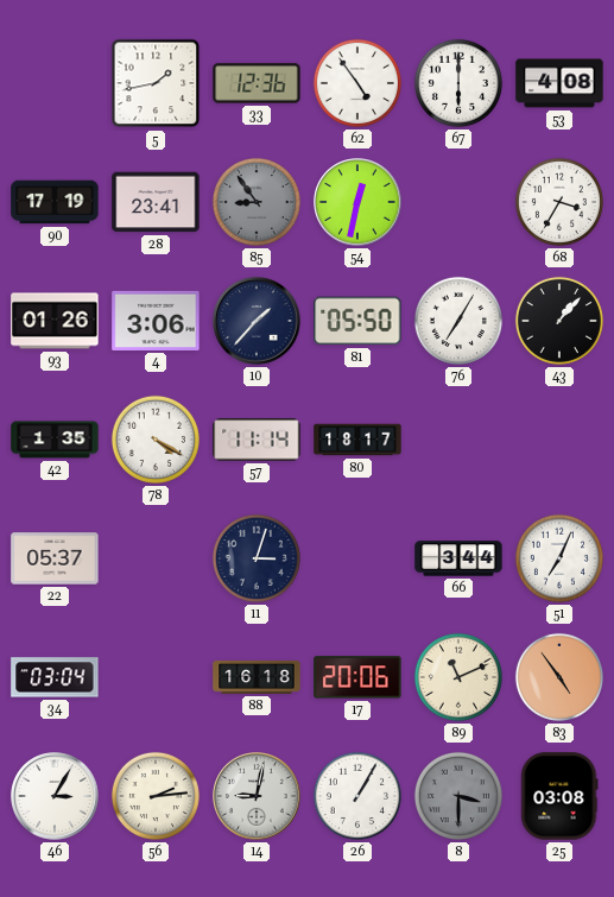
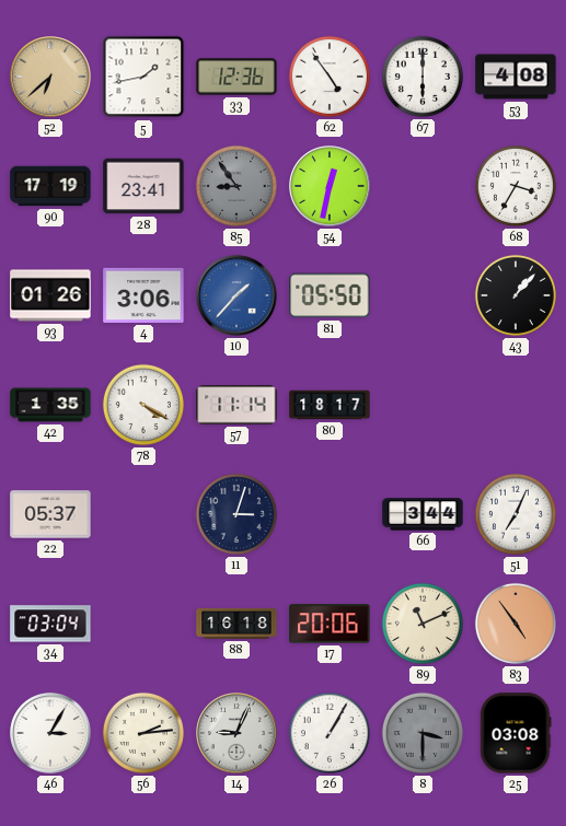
52: none -> 6:38
10 dial: navy -> blue
76: 7:05 -> none
14: 9:02 -> 9:04
